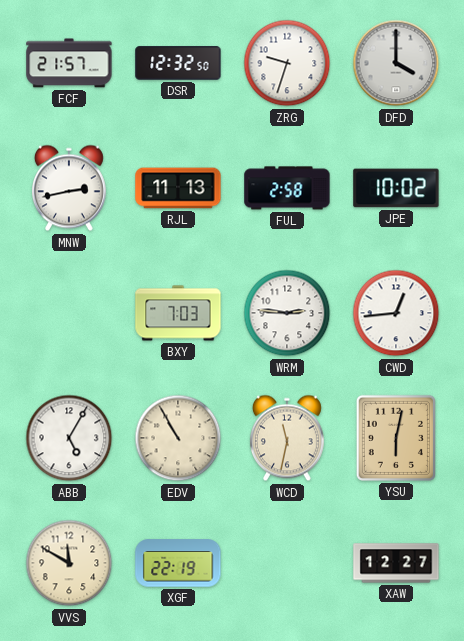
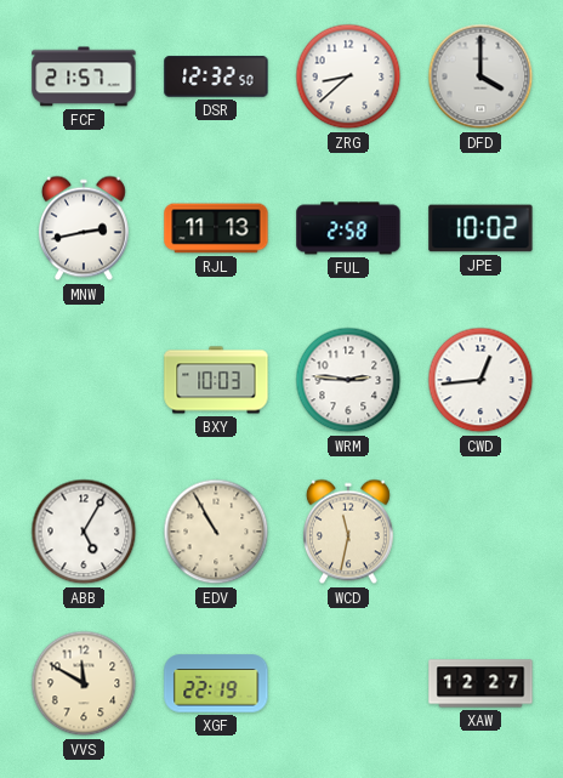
ZRG: 9:33 -> 8:38
BXY: 7:03 -> 10:03
YSU: 6:02 -> none
